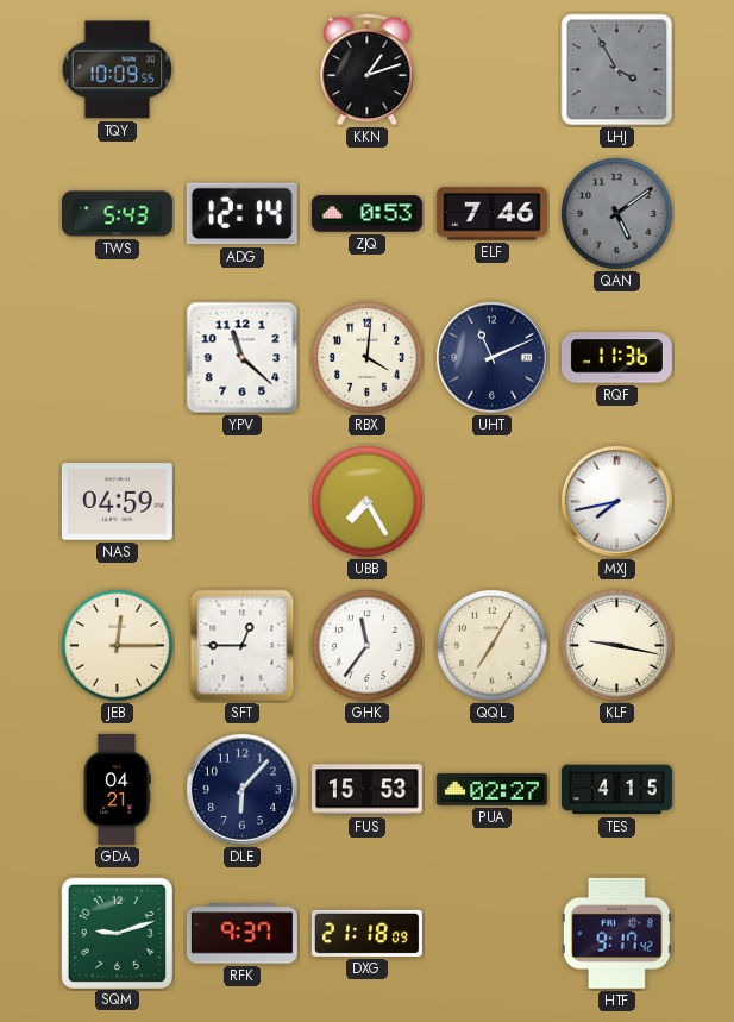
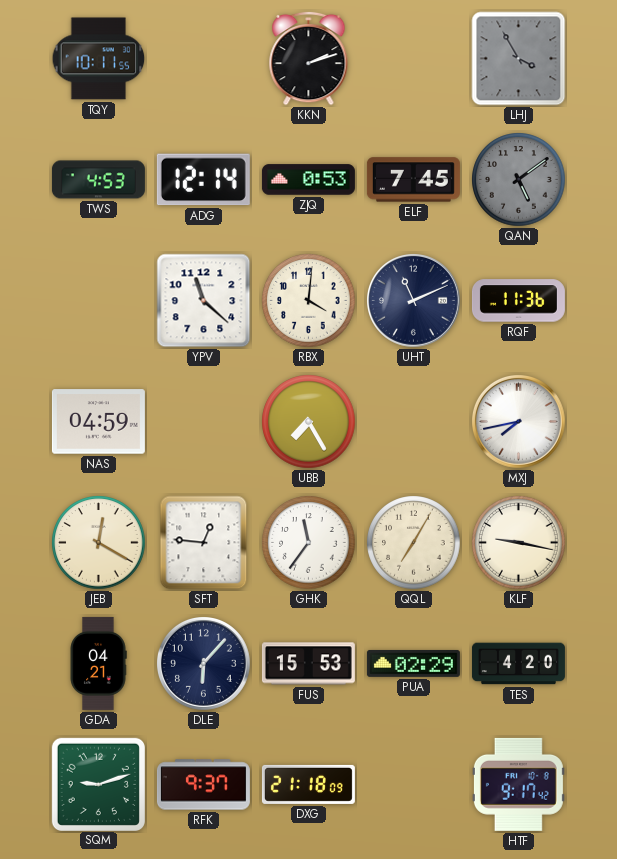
TQY: 10:09 -> 10:11
KKN: 1:12 -> 2:12
TWS: 5:43 -> 4:53
ELF: 7:46 -> 7:45
JEB: 12:15 -> 12:20
SFT: 12:45 -> 12:46
PUA: 02:27 -> 02:29
TES: 4:15 -> 4:20
